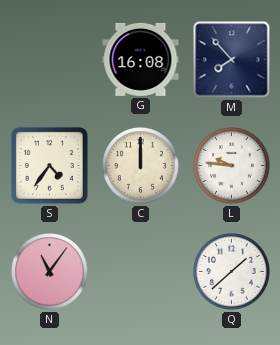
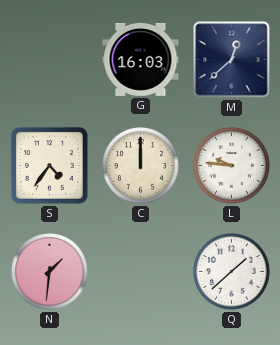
G: 16:08 -> 16:03
M: 7:53 -> 12:38
N: 11:06 -> 1:31
